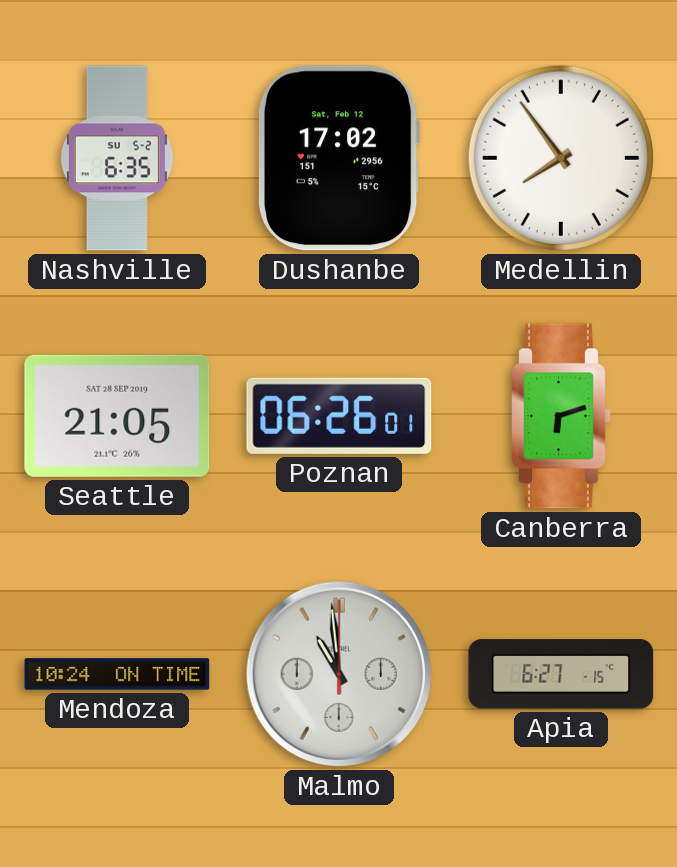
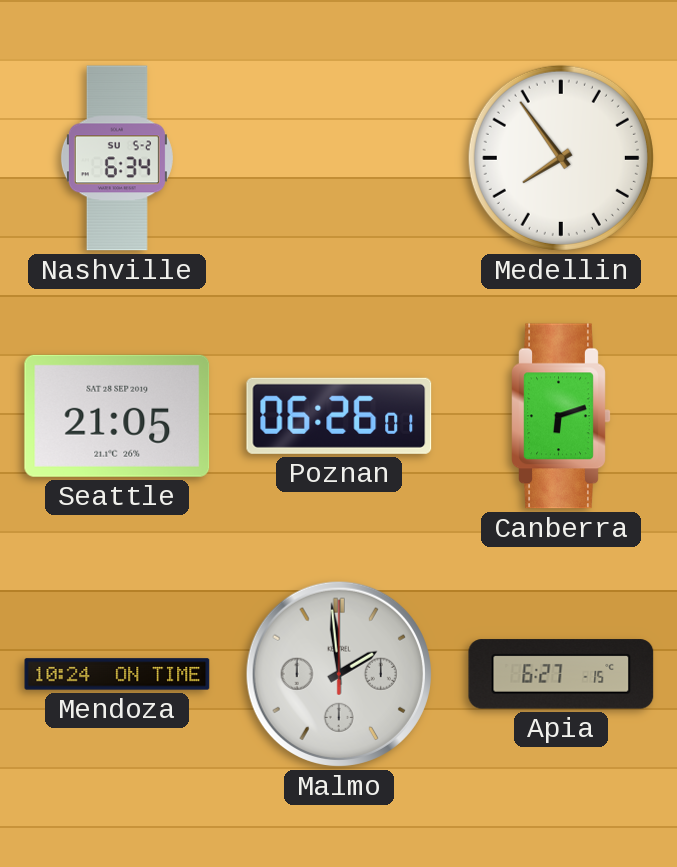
Nashville: 6:35 -> 6:34
Dushanbe: 17:02 -> none
Malmo: 10:59 -> 1:59
